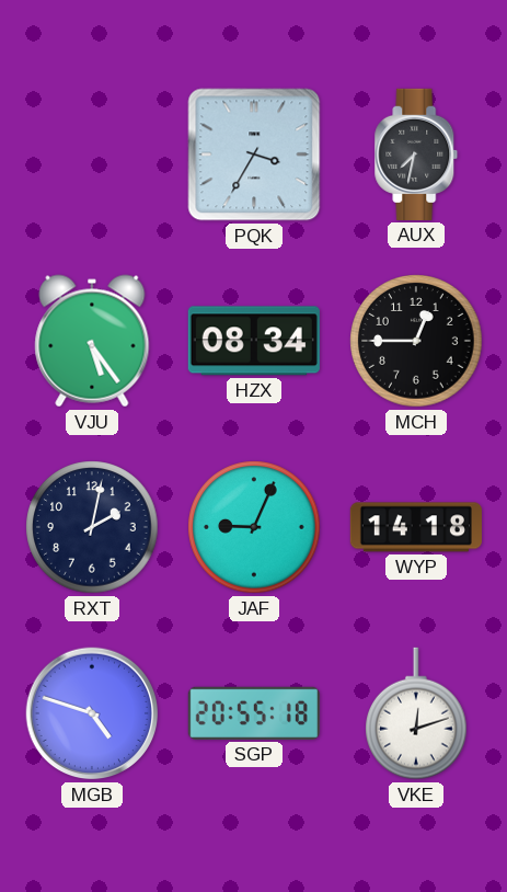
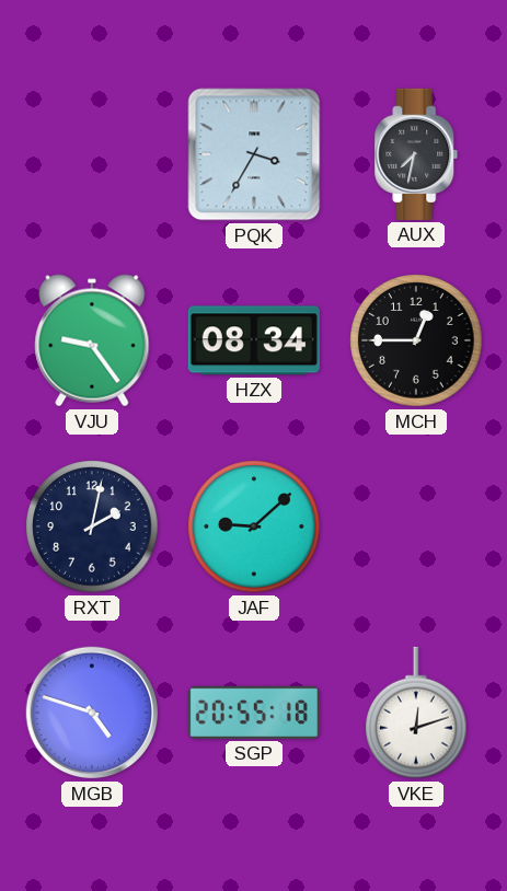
VJU: 5:24 -> 9:24
JAF: 9:04 -> 9:08
WYP: 14:18 -> none
